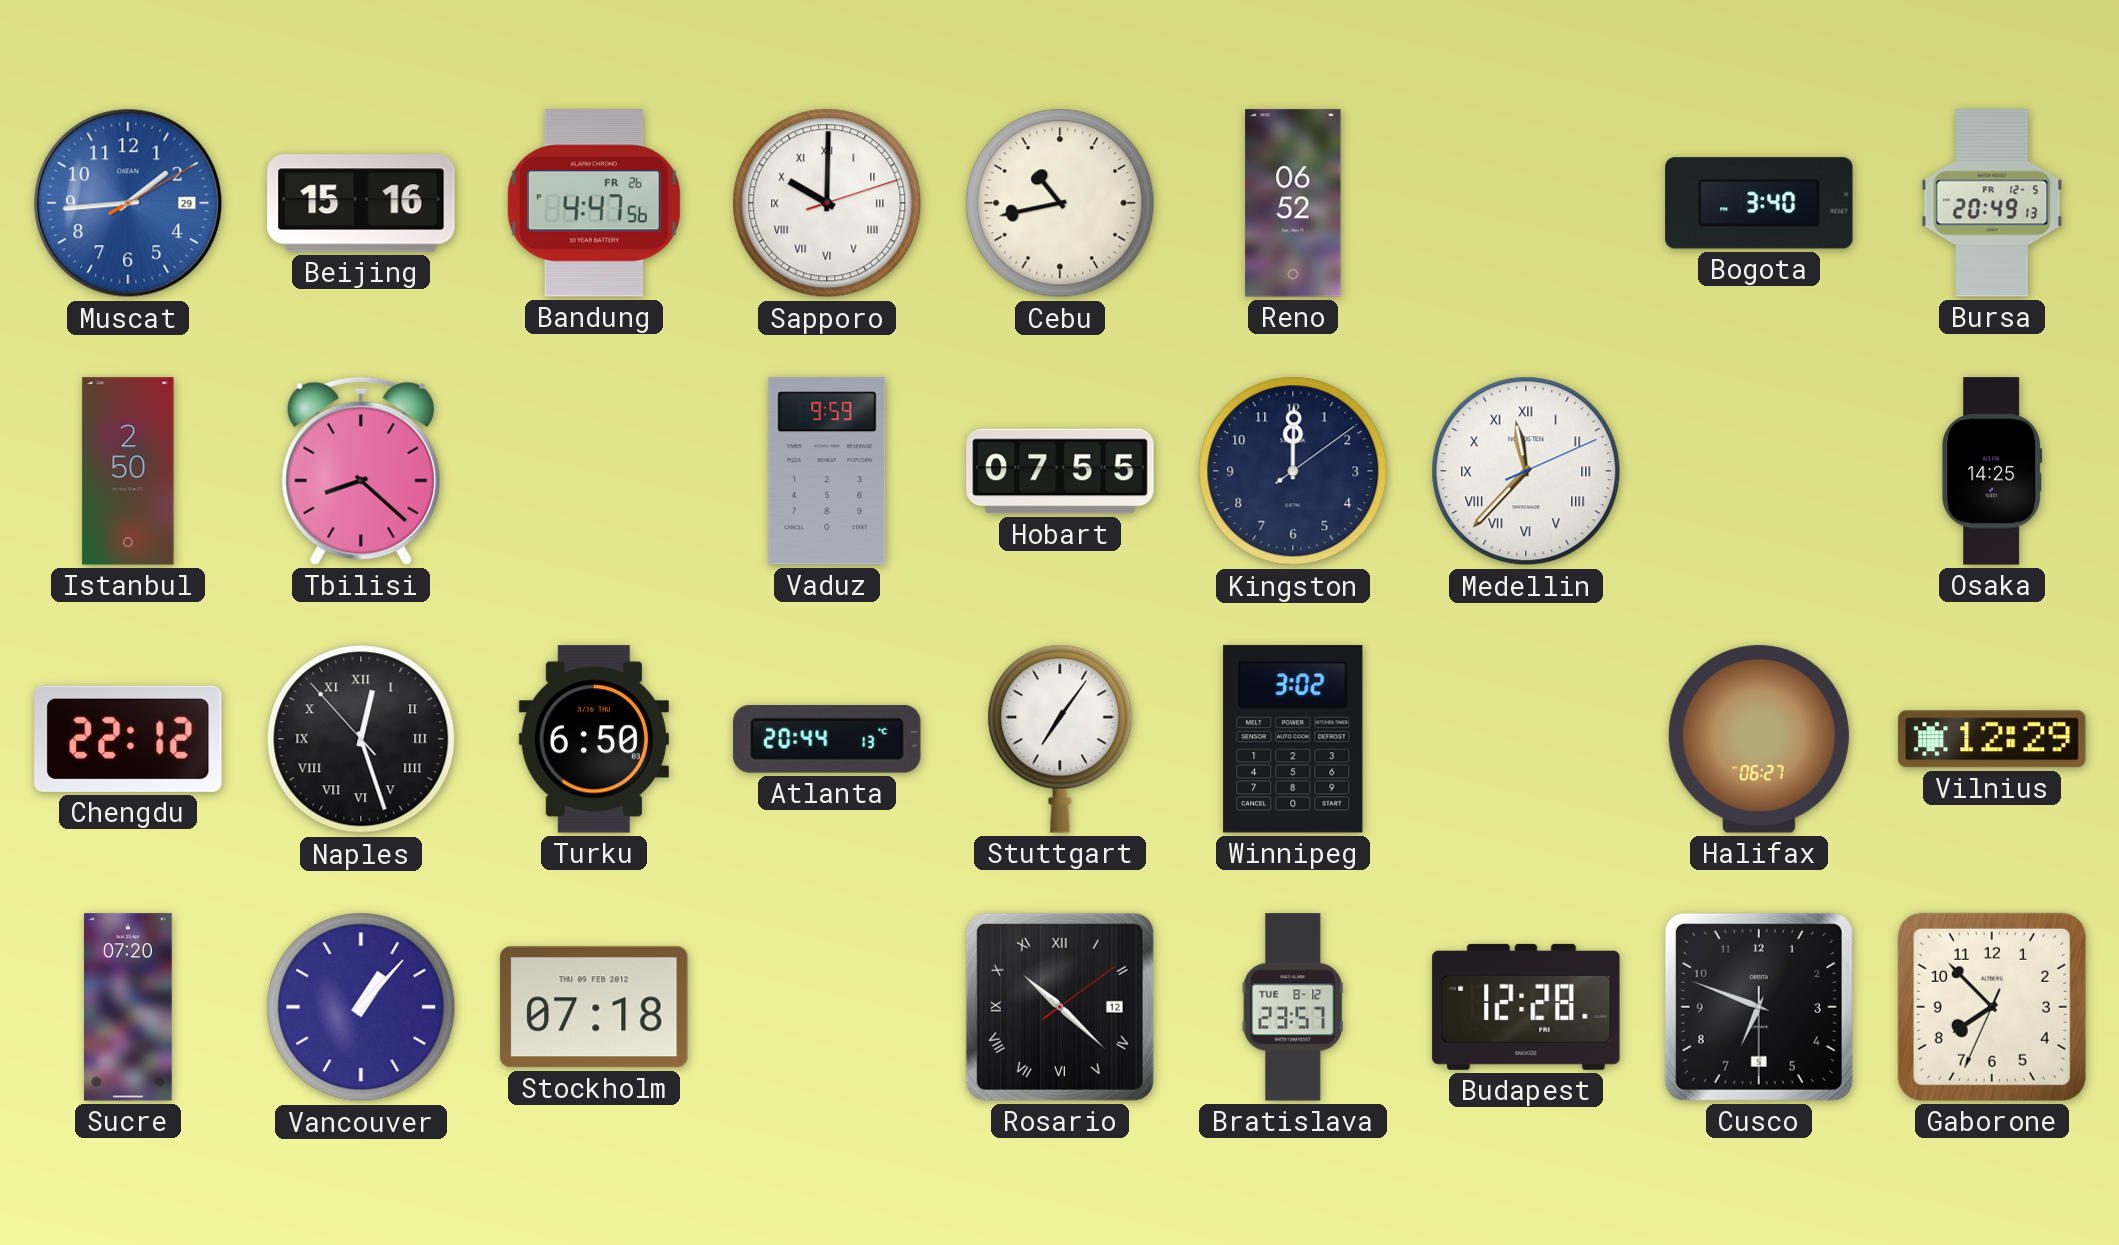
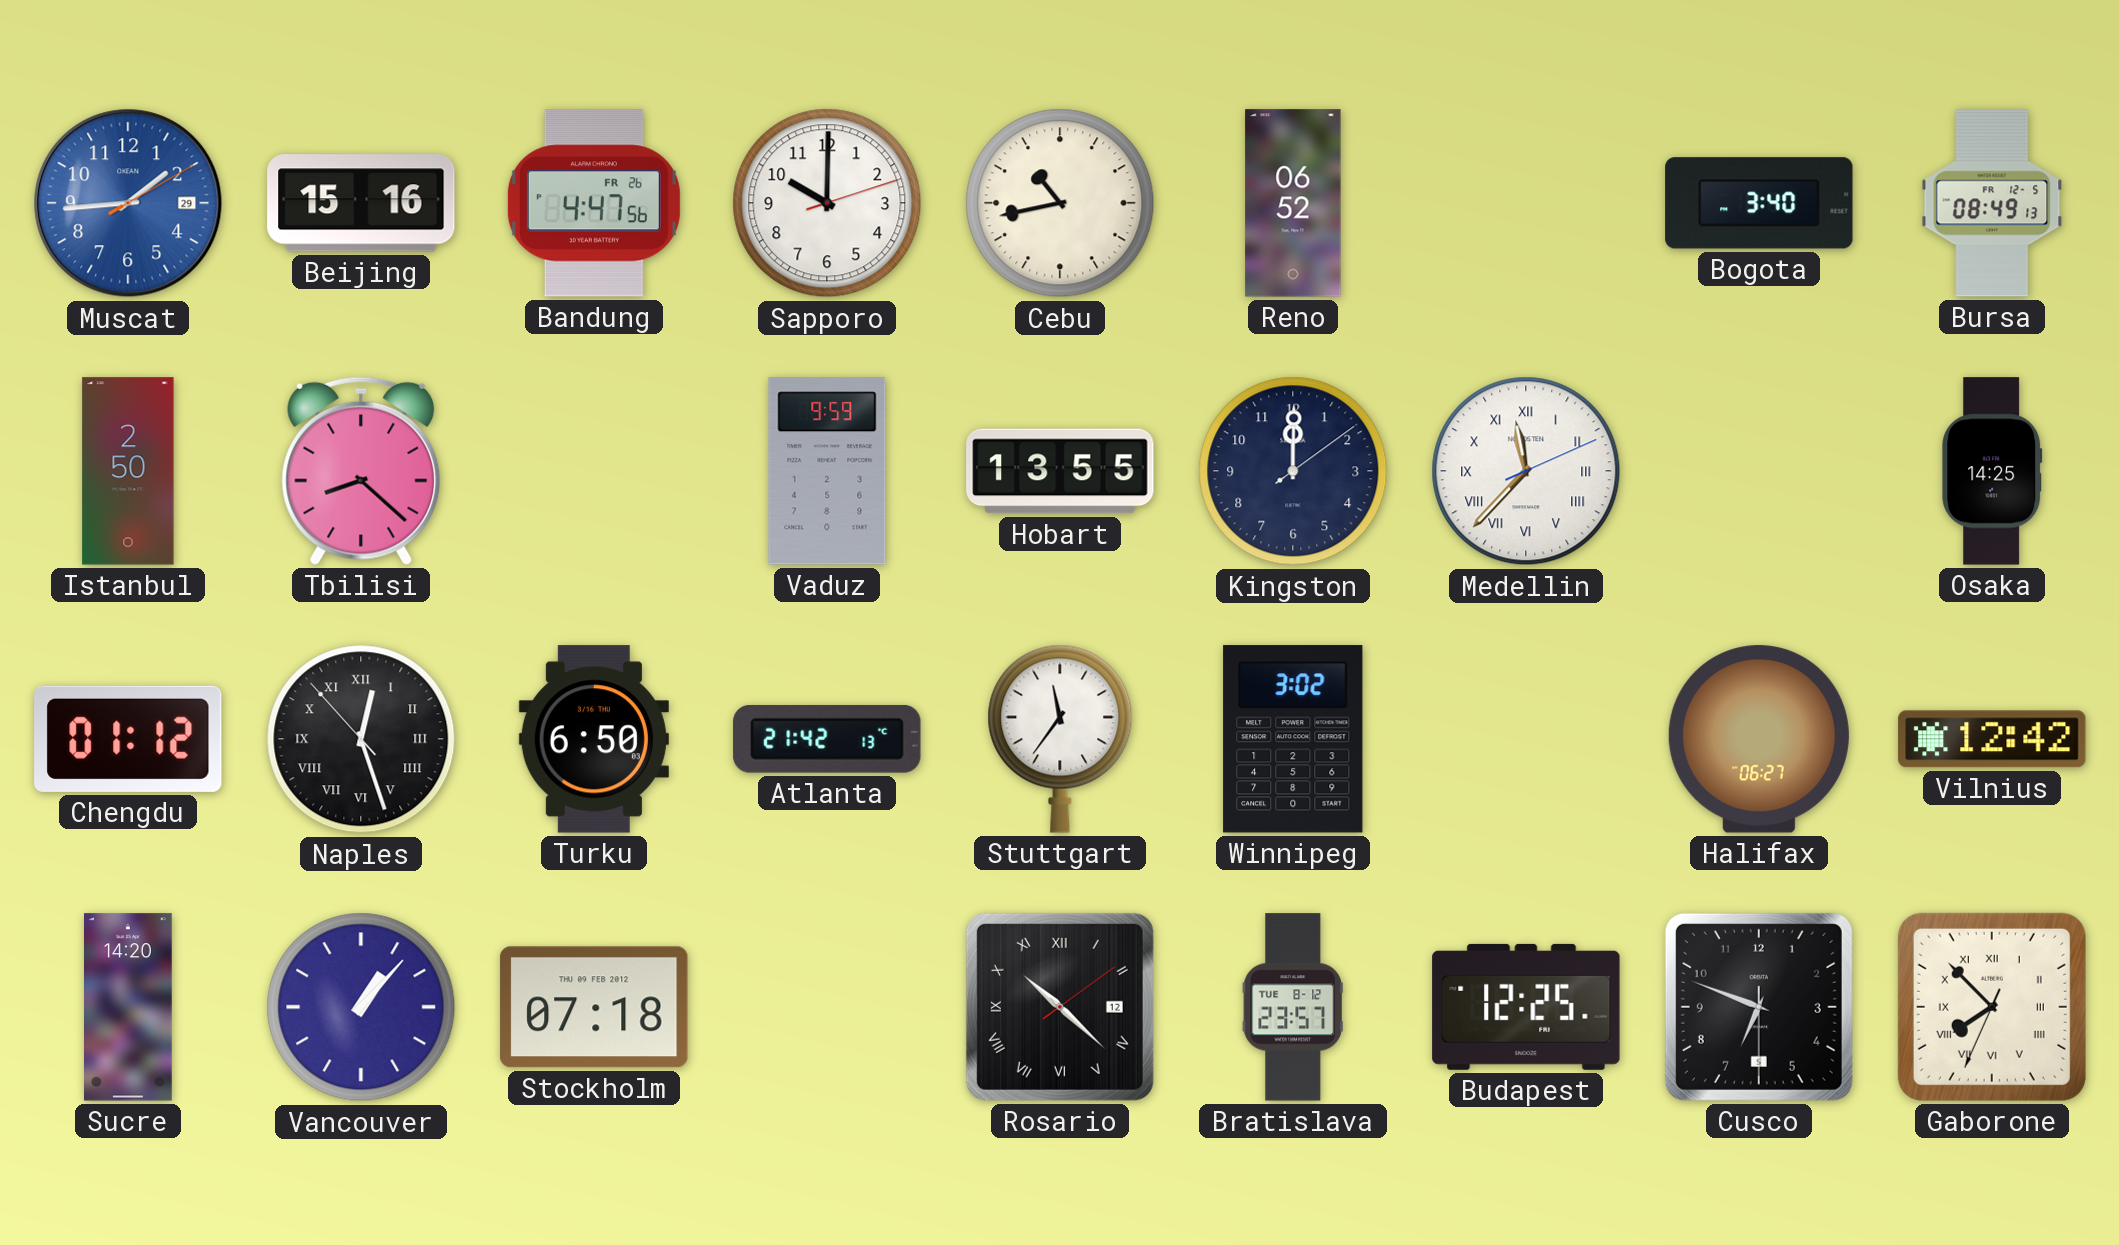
Sapporo numerals: Roman -> Arabic
Bursa: 20:49 -> 08:49
Hobart: 07:55 -> 13:55
Chengdu: 22:12 -> 01:12
Atlanta: 20:44 -> 21:42
Stuttgart: 7:06 -> 11:36
Vilnius: 12:29 -> 12:42
Sucre: 07:20 -> 14:20
Budapest: 12:28 -> 12:25
Gaborone numerals: Arabic -> Roman
